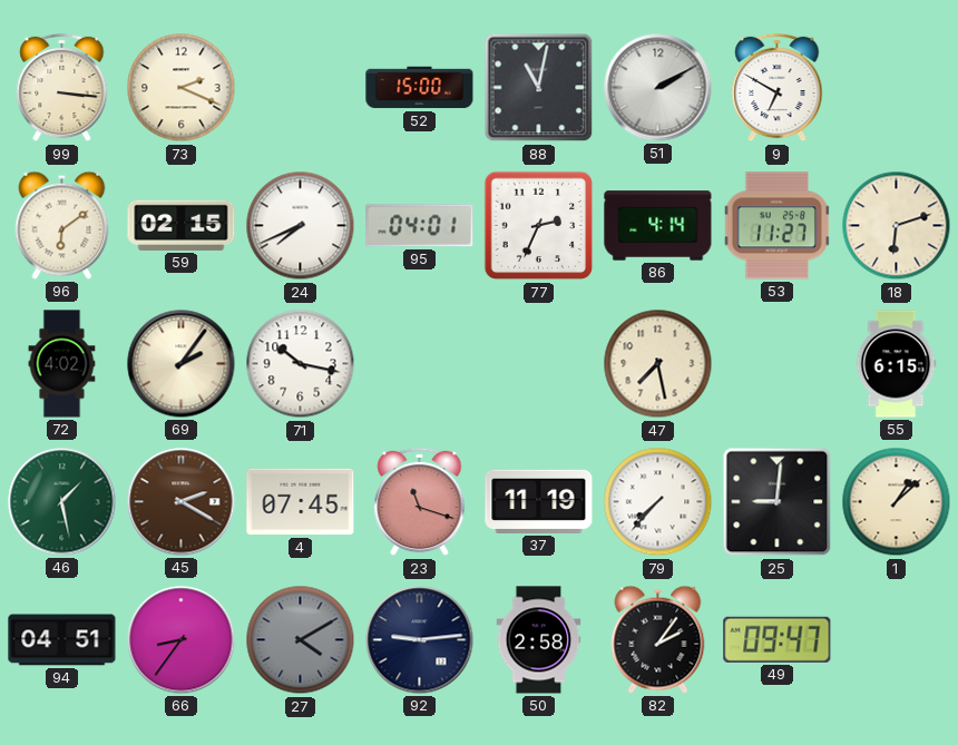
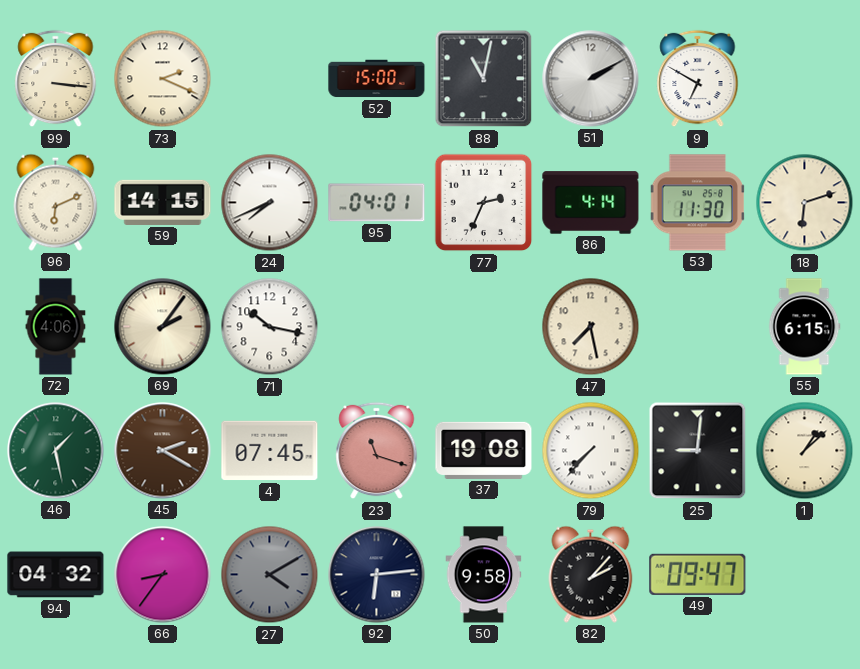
96: 6:09 -> 6:11
59: 02:15 -> 14:15
53: 11:27 -> 11:30
72: 4:02 -> 4:06
37: 11:19 -> 19:08
94: 04:51 -> 04:32
92: 9:14 -> 6:14
50: 2:58 -> 9:58
82: 2:06 -> 2:07
